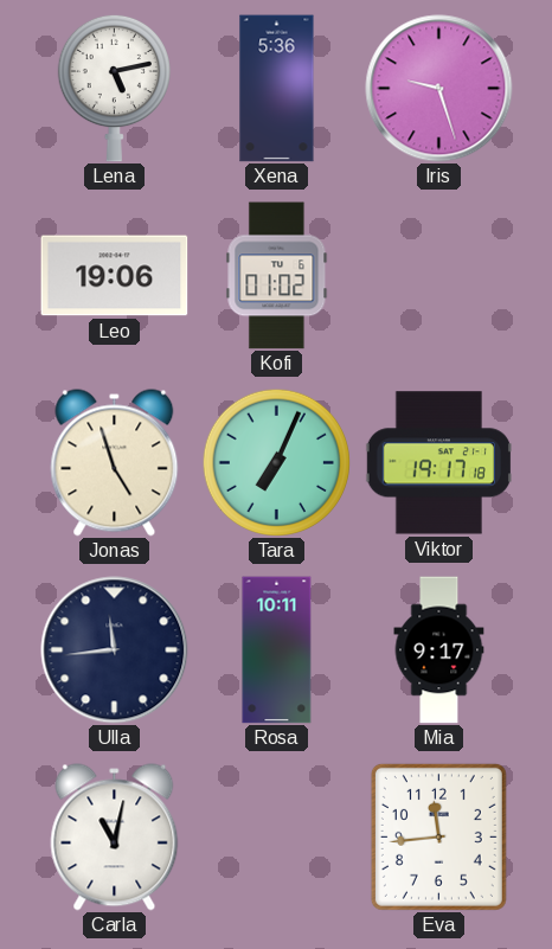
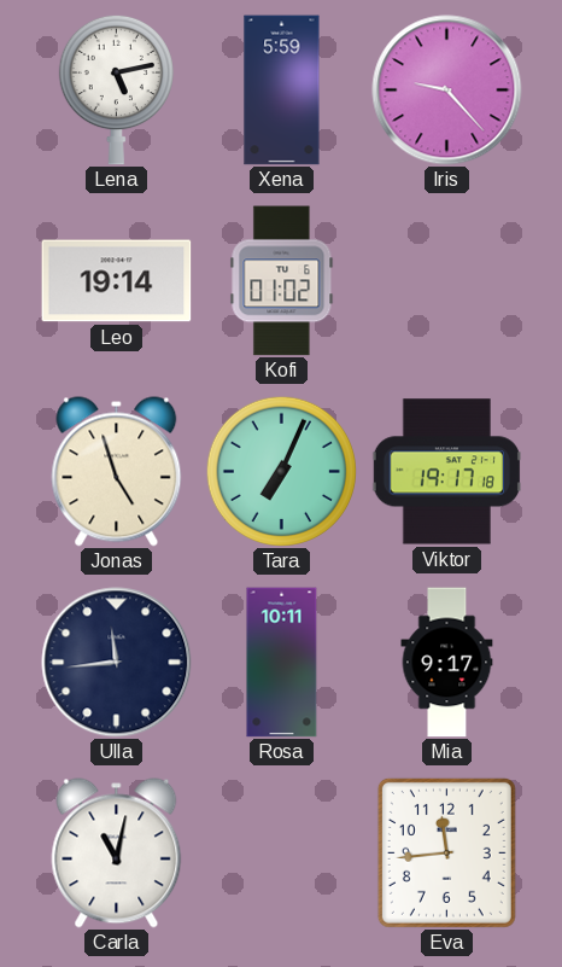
Xena: 5:36 -> 5:59
Iris: 9:27 -> 9:23
Leo: 19:06 -> 19:14
